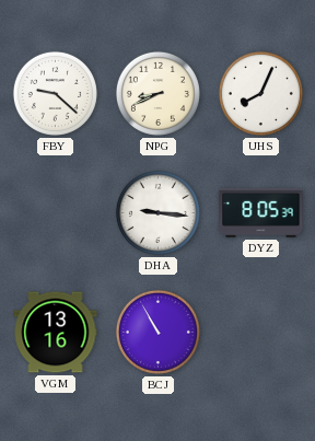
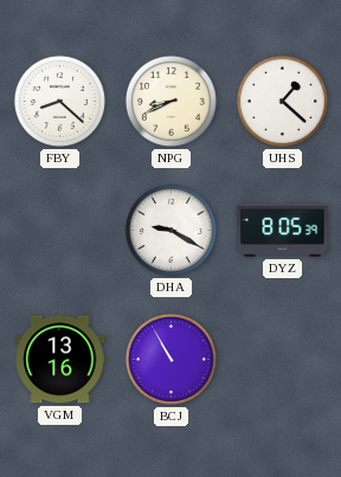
FBY: 9:22 -> 8:22
UHS: 8:04 -> 1:22
DHA: 9:16 -> 9:20
